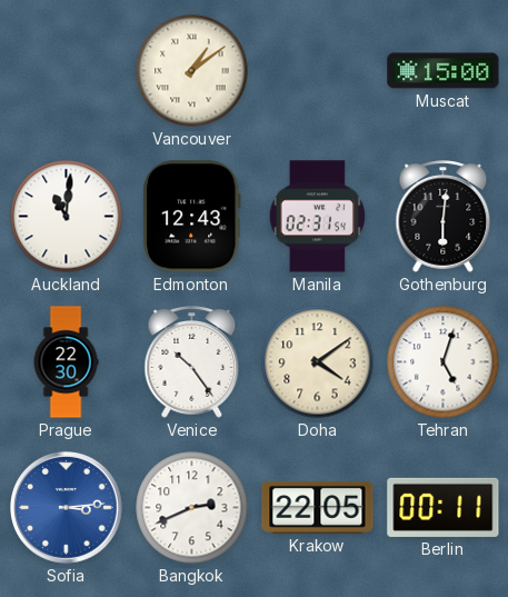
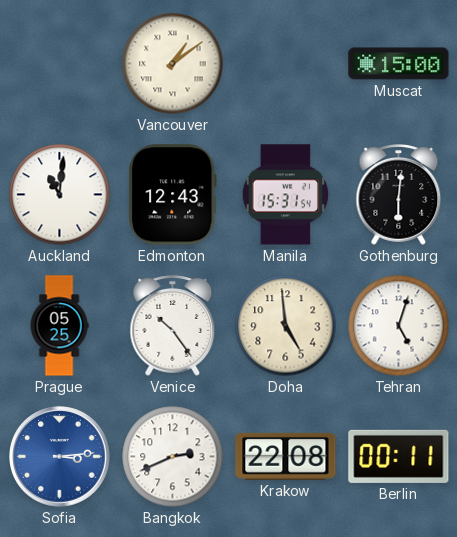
Manila: 02:31 -> 15:31
Prague: 22:30 -> 05:25
Doha: 4:09 -> 4:59
Krakow: 22:05 -> 22:08
